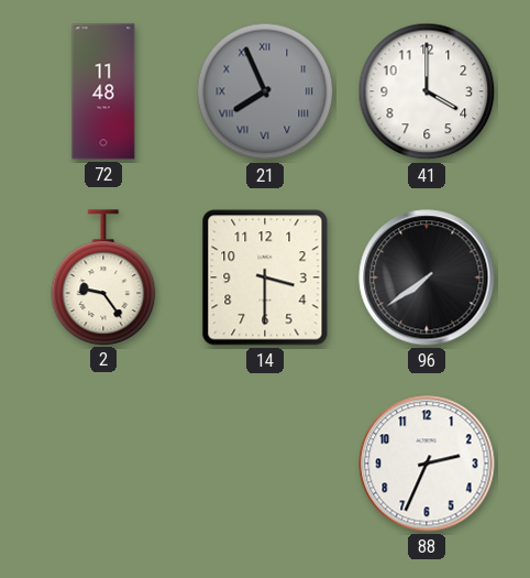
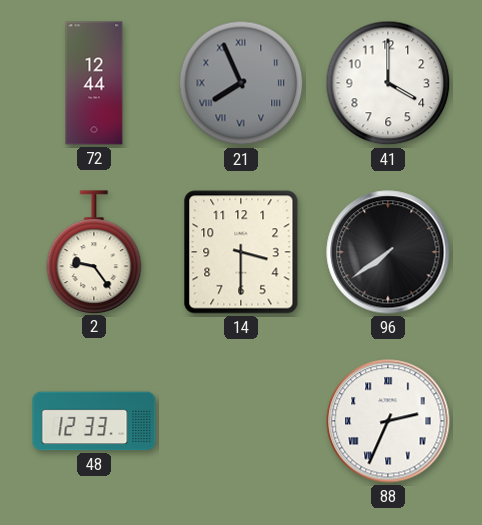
72: 11:48 -> 12:44
48: none -> 12:33
88 numerals: Arabic -> Roman
